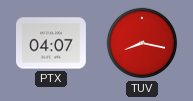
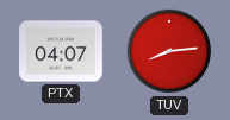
TUV: 8:17 -> 8:14
